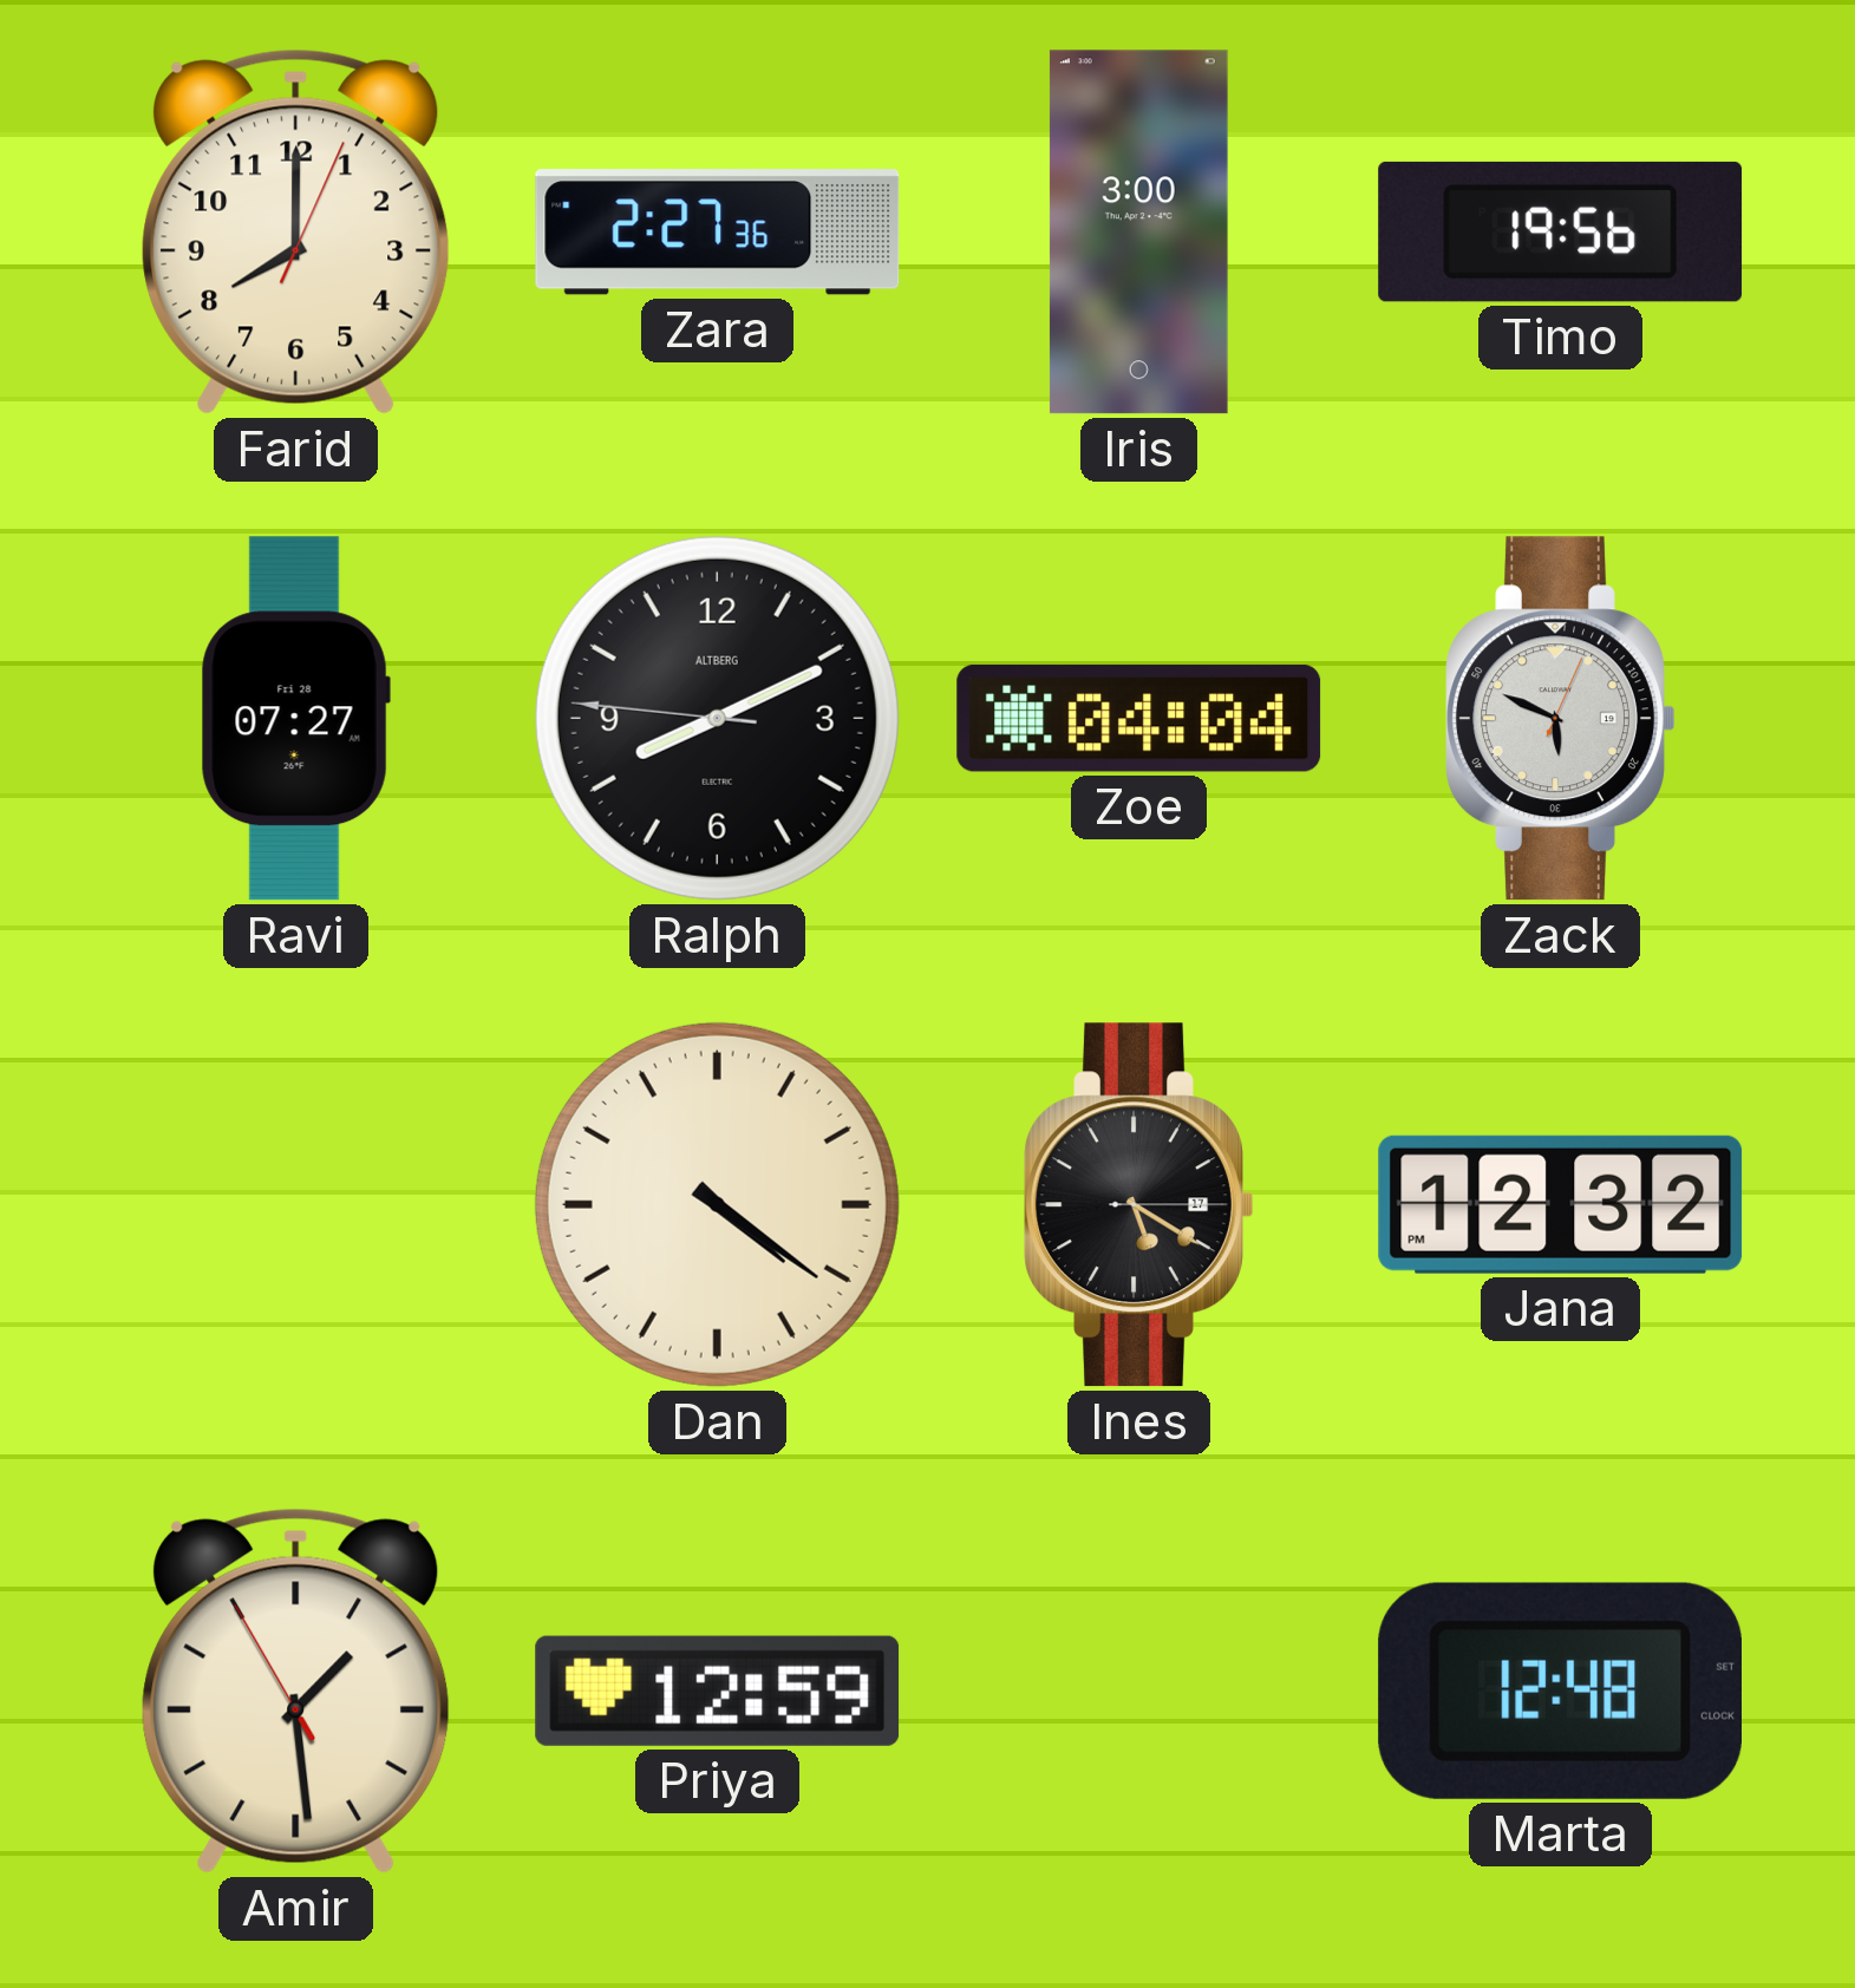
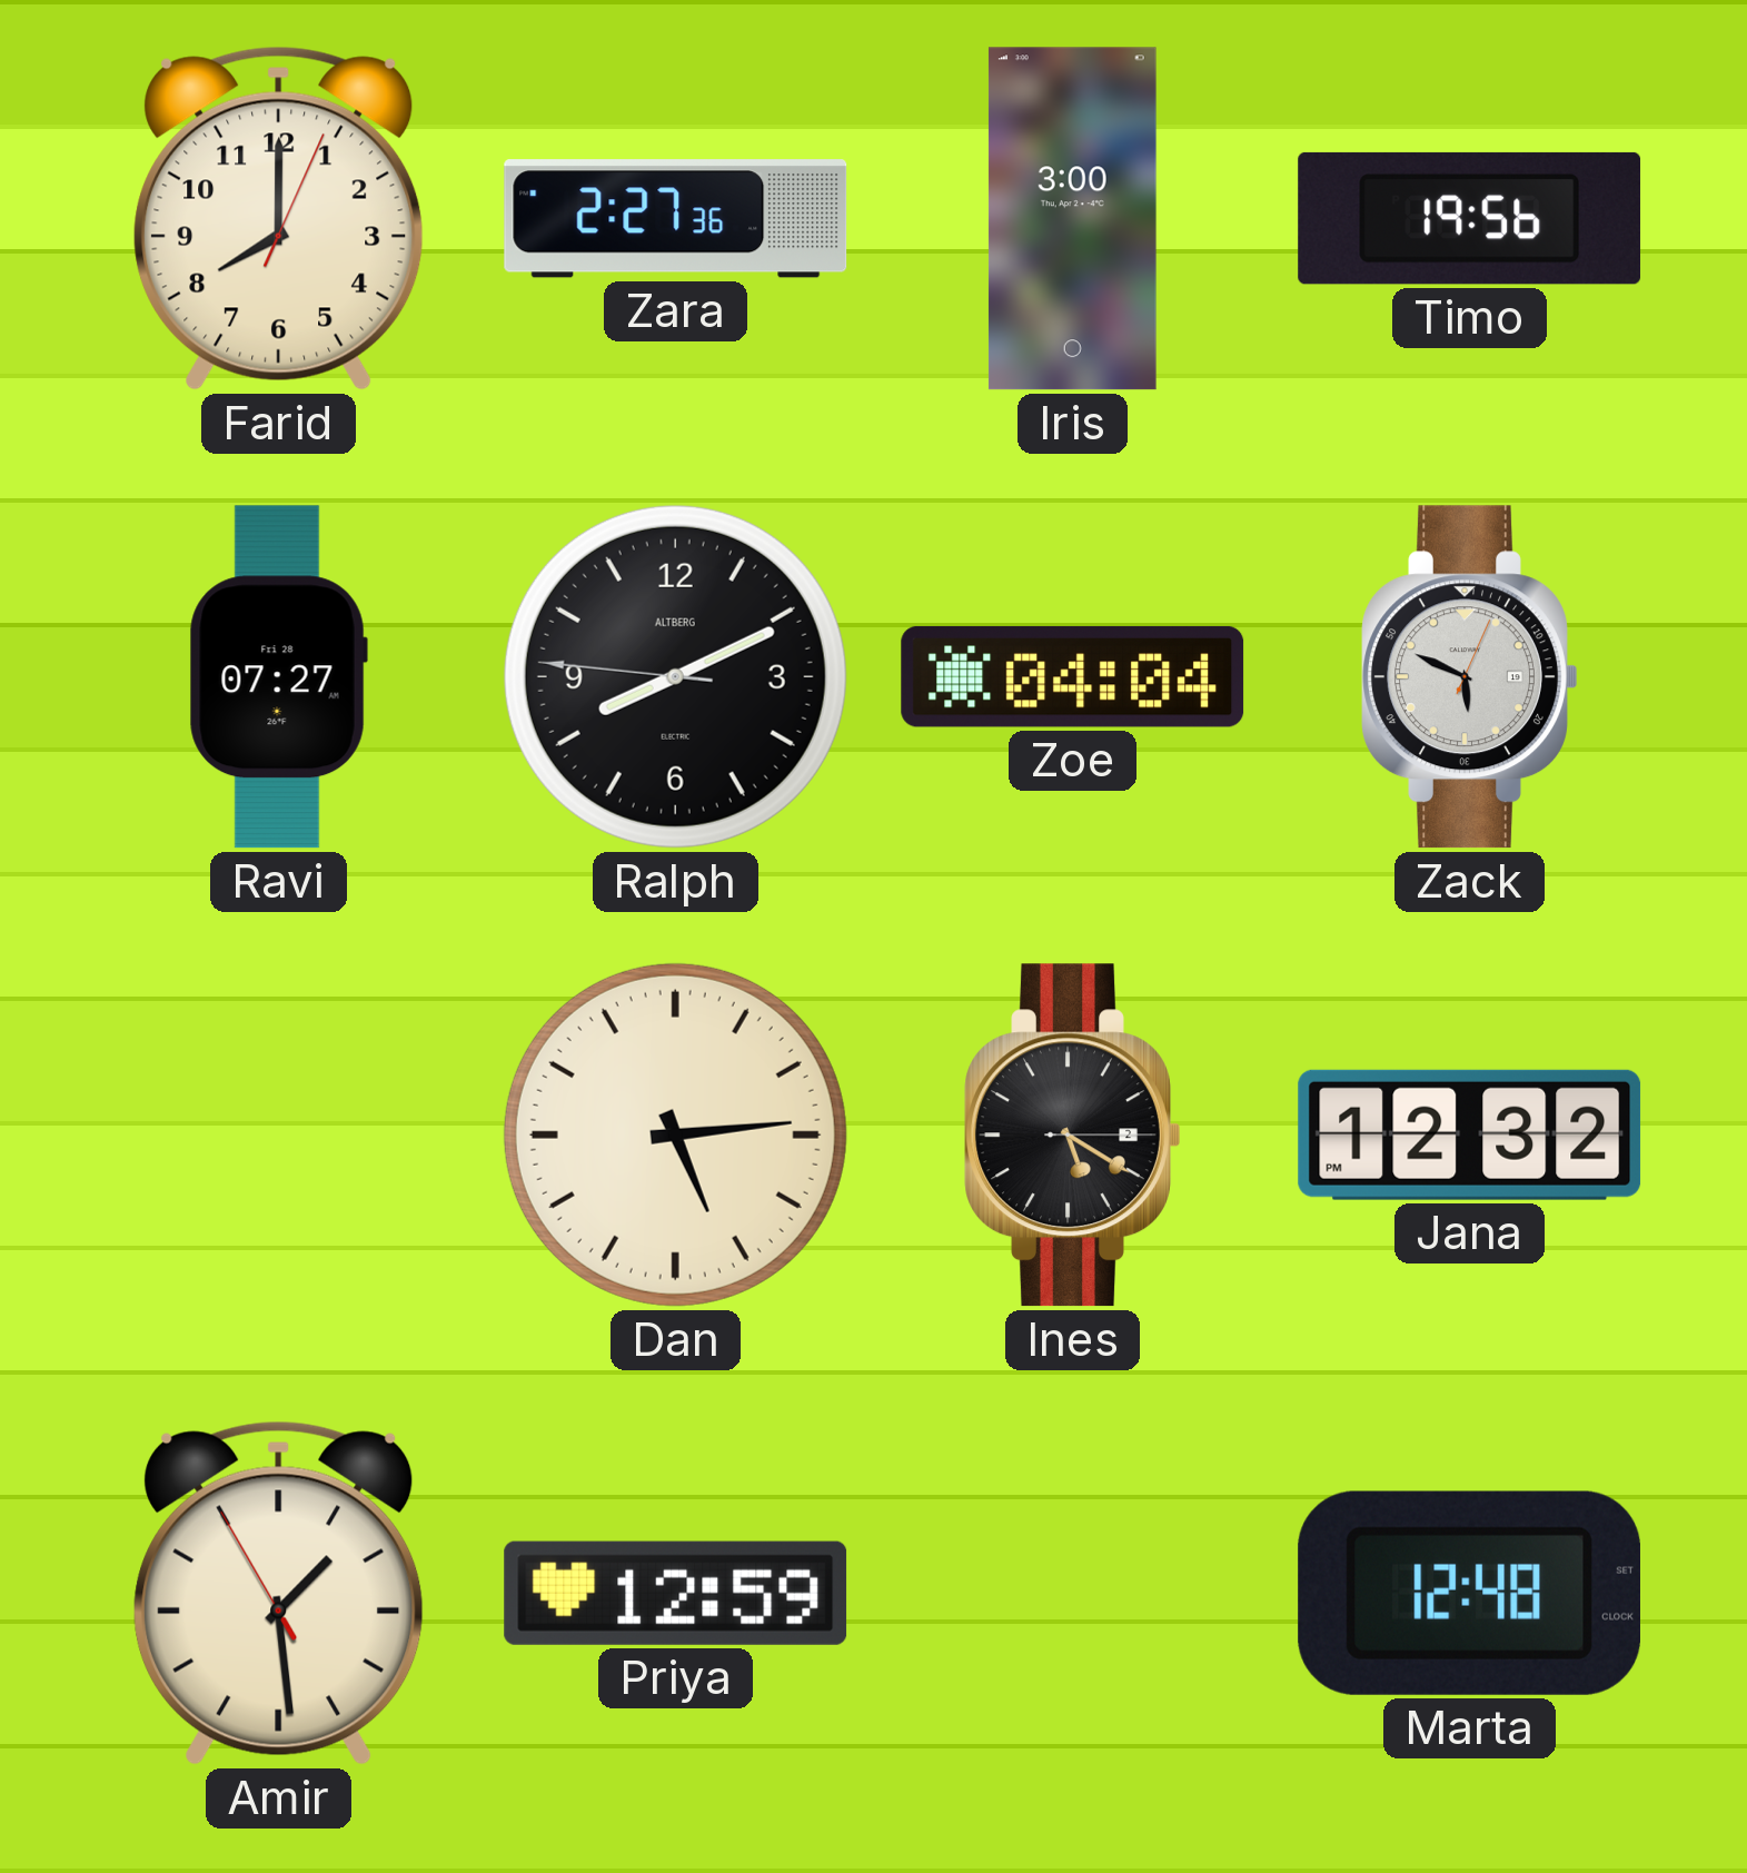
Dan: 4:21 -> 5:14
Ines date: 17 -> 2
